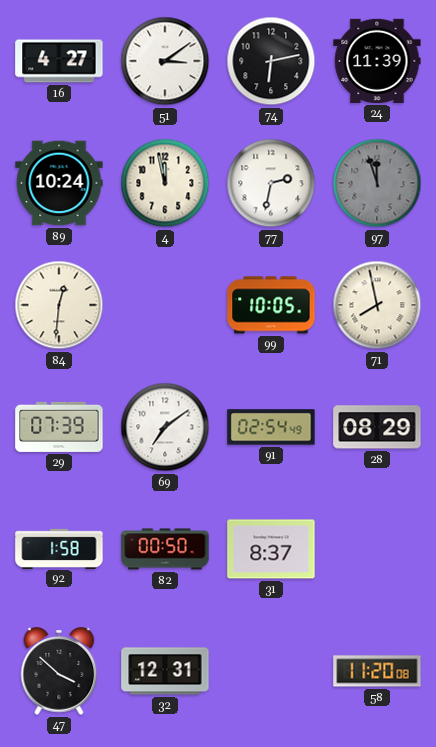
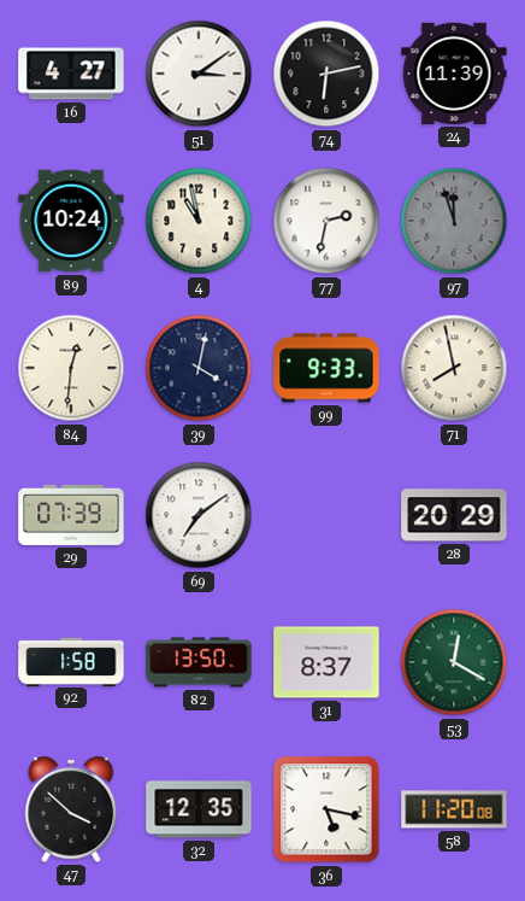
4: 11:58 -> 10:58
39: none -> 4:02
99: 10:05 -> 9:33
91: 02:54 -> none
28: 08:29 -> 20:29
82: 00:50 -> 13:50
53: none -> 12:20
32: 12:31 -> 12:35
36: none -> 5:17
